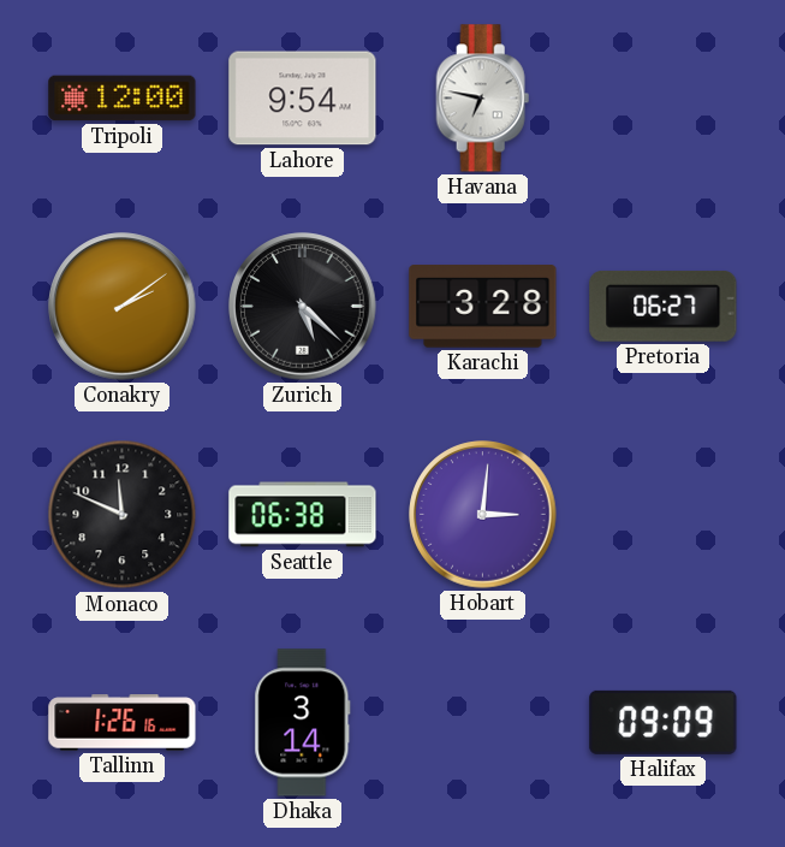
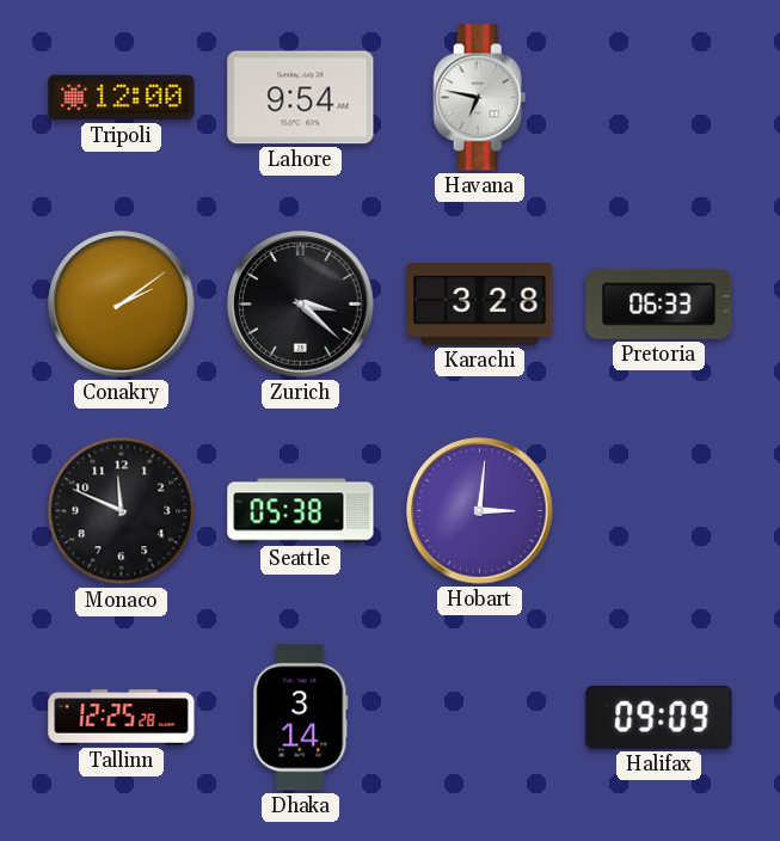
Zurich: 5:22 -> 3:22
Pretoria: 06:27 -> 06:33
Seattle: 06:38 -> 05:38
Tallinn: 1:26 -> 12:25
